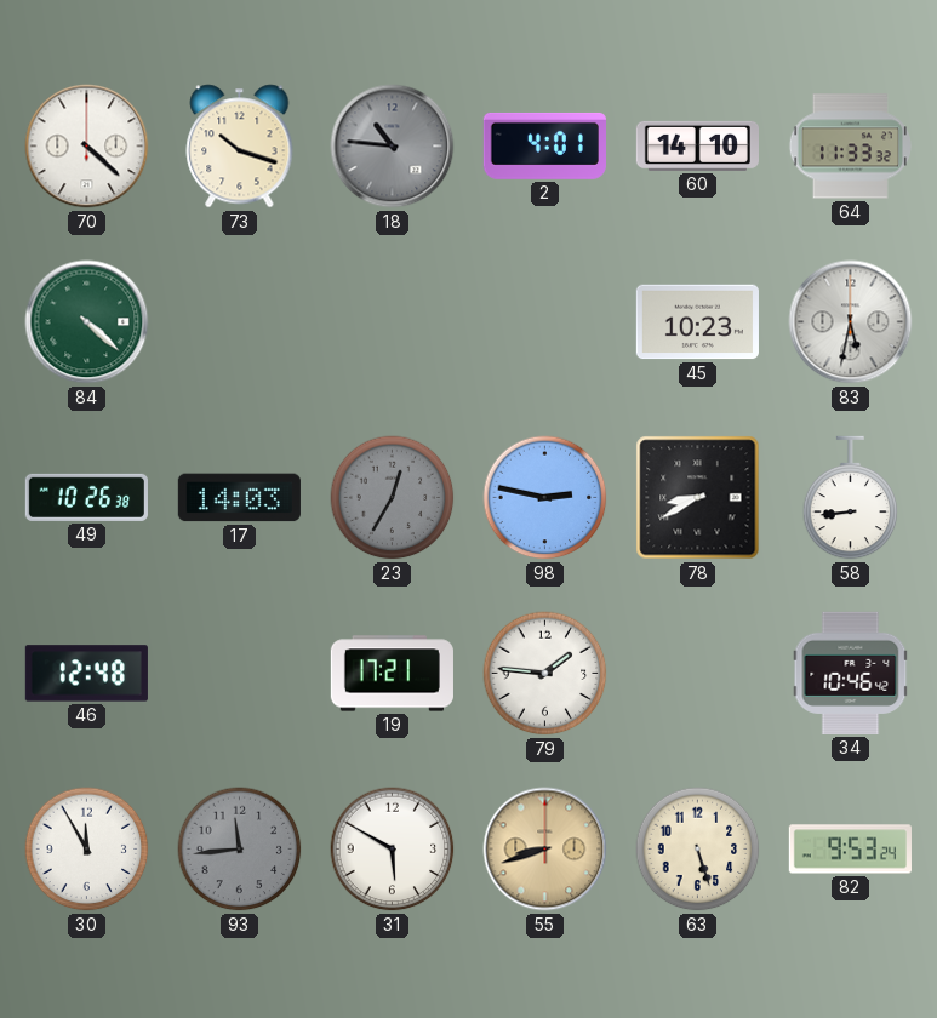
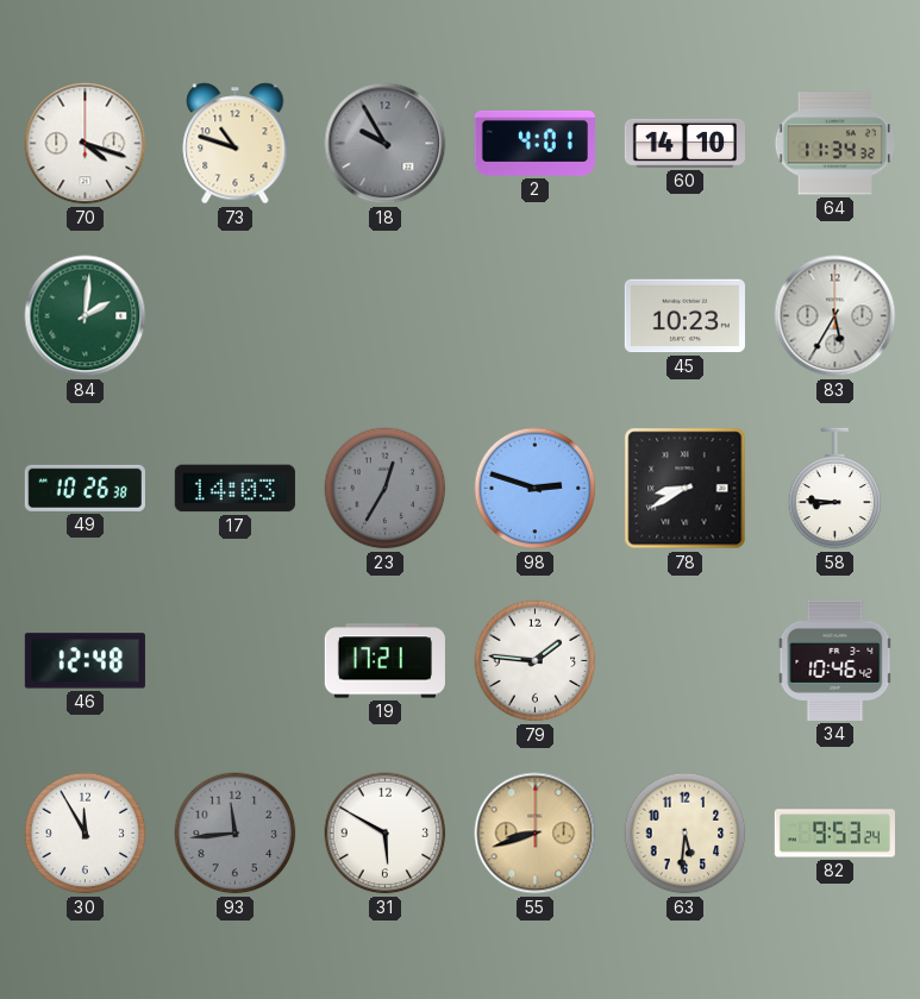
70: 4:22 -> 4:18
73: 10:18 -> 10:48
18: 10:46 -> 9:55
64: 11:33 -> 11:34
84: 4:22 -> 2:01
83: 5:32 -> 5:35
98: 2:47 -> 2:48
58: 8:44 -> 8:46
63: 5:27 -> 5:31
